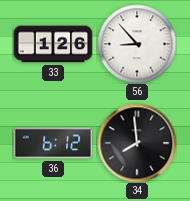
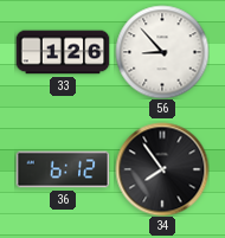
34: 7:59 -> 7:54
